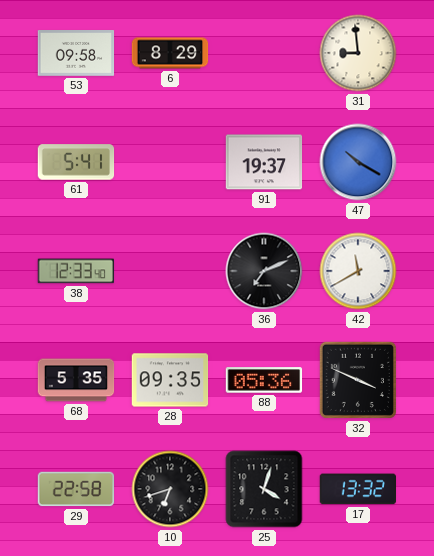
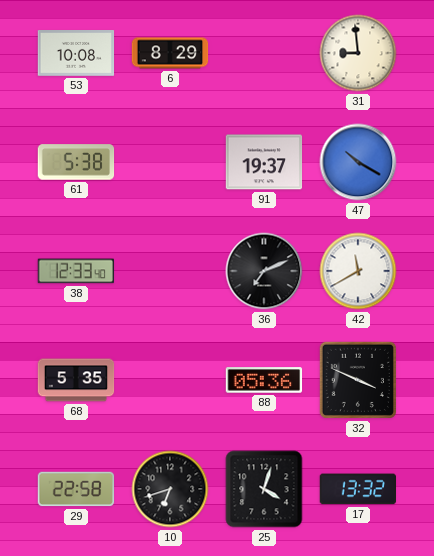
53: 09:58 -> 10:08
61: 5:41 -> 5:38
28: 09:35 -> none
